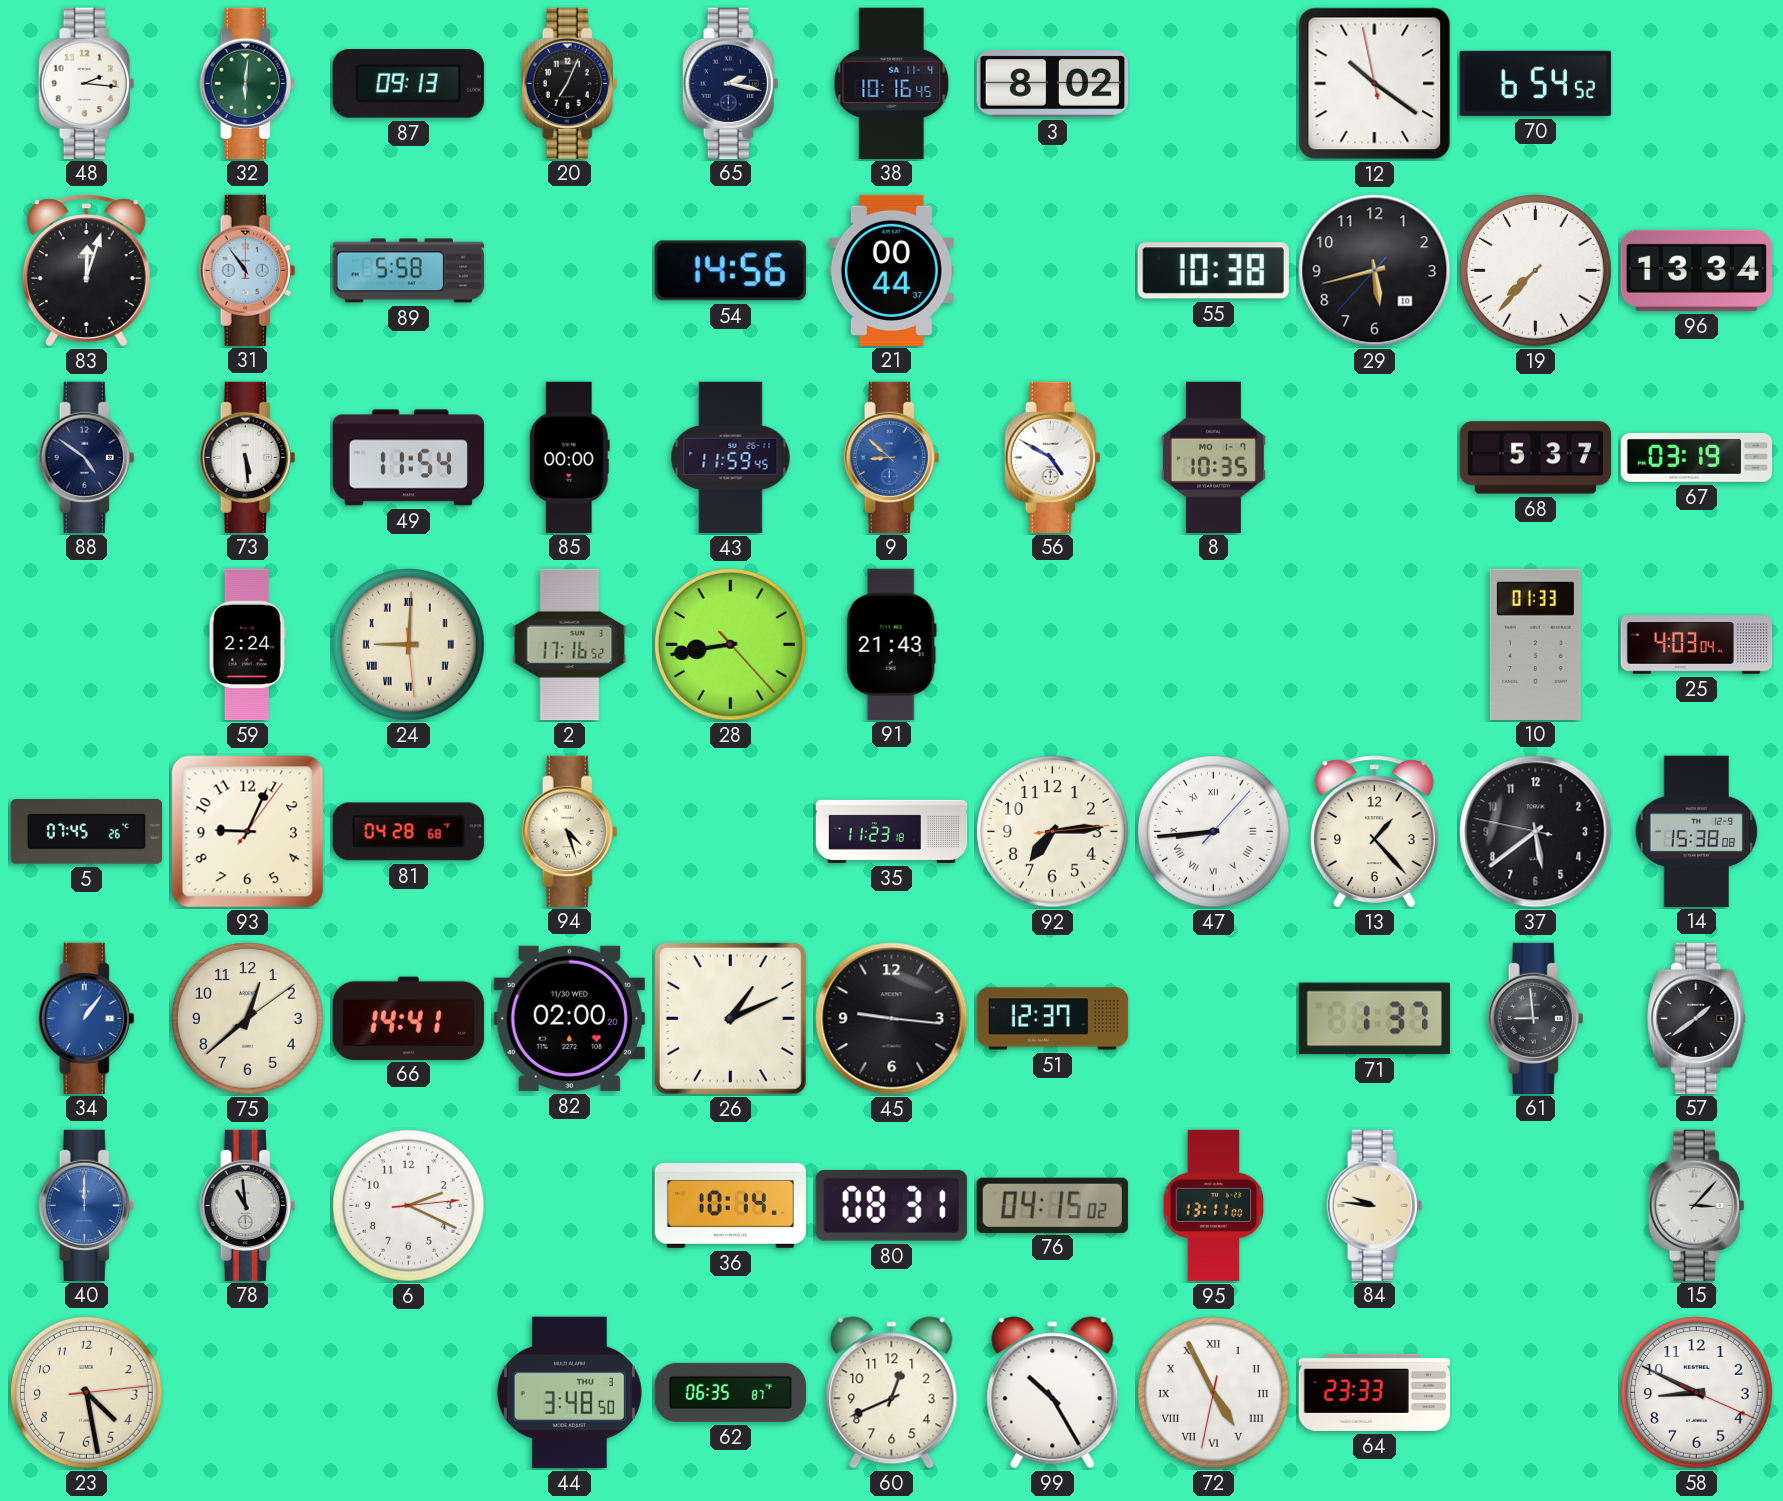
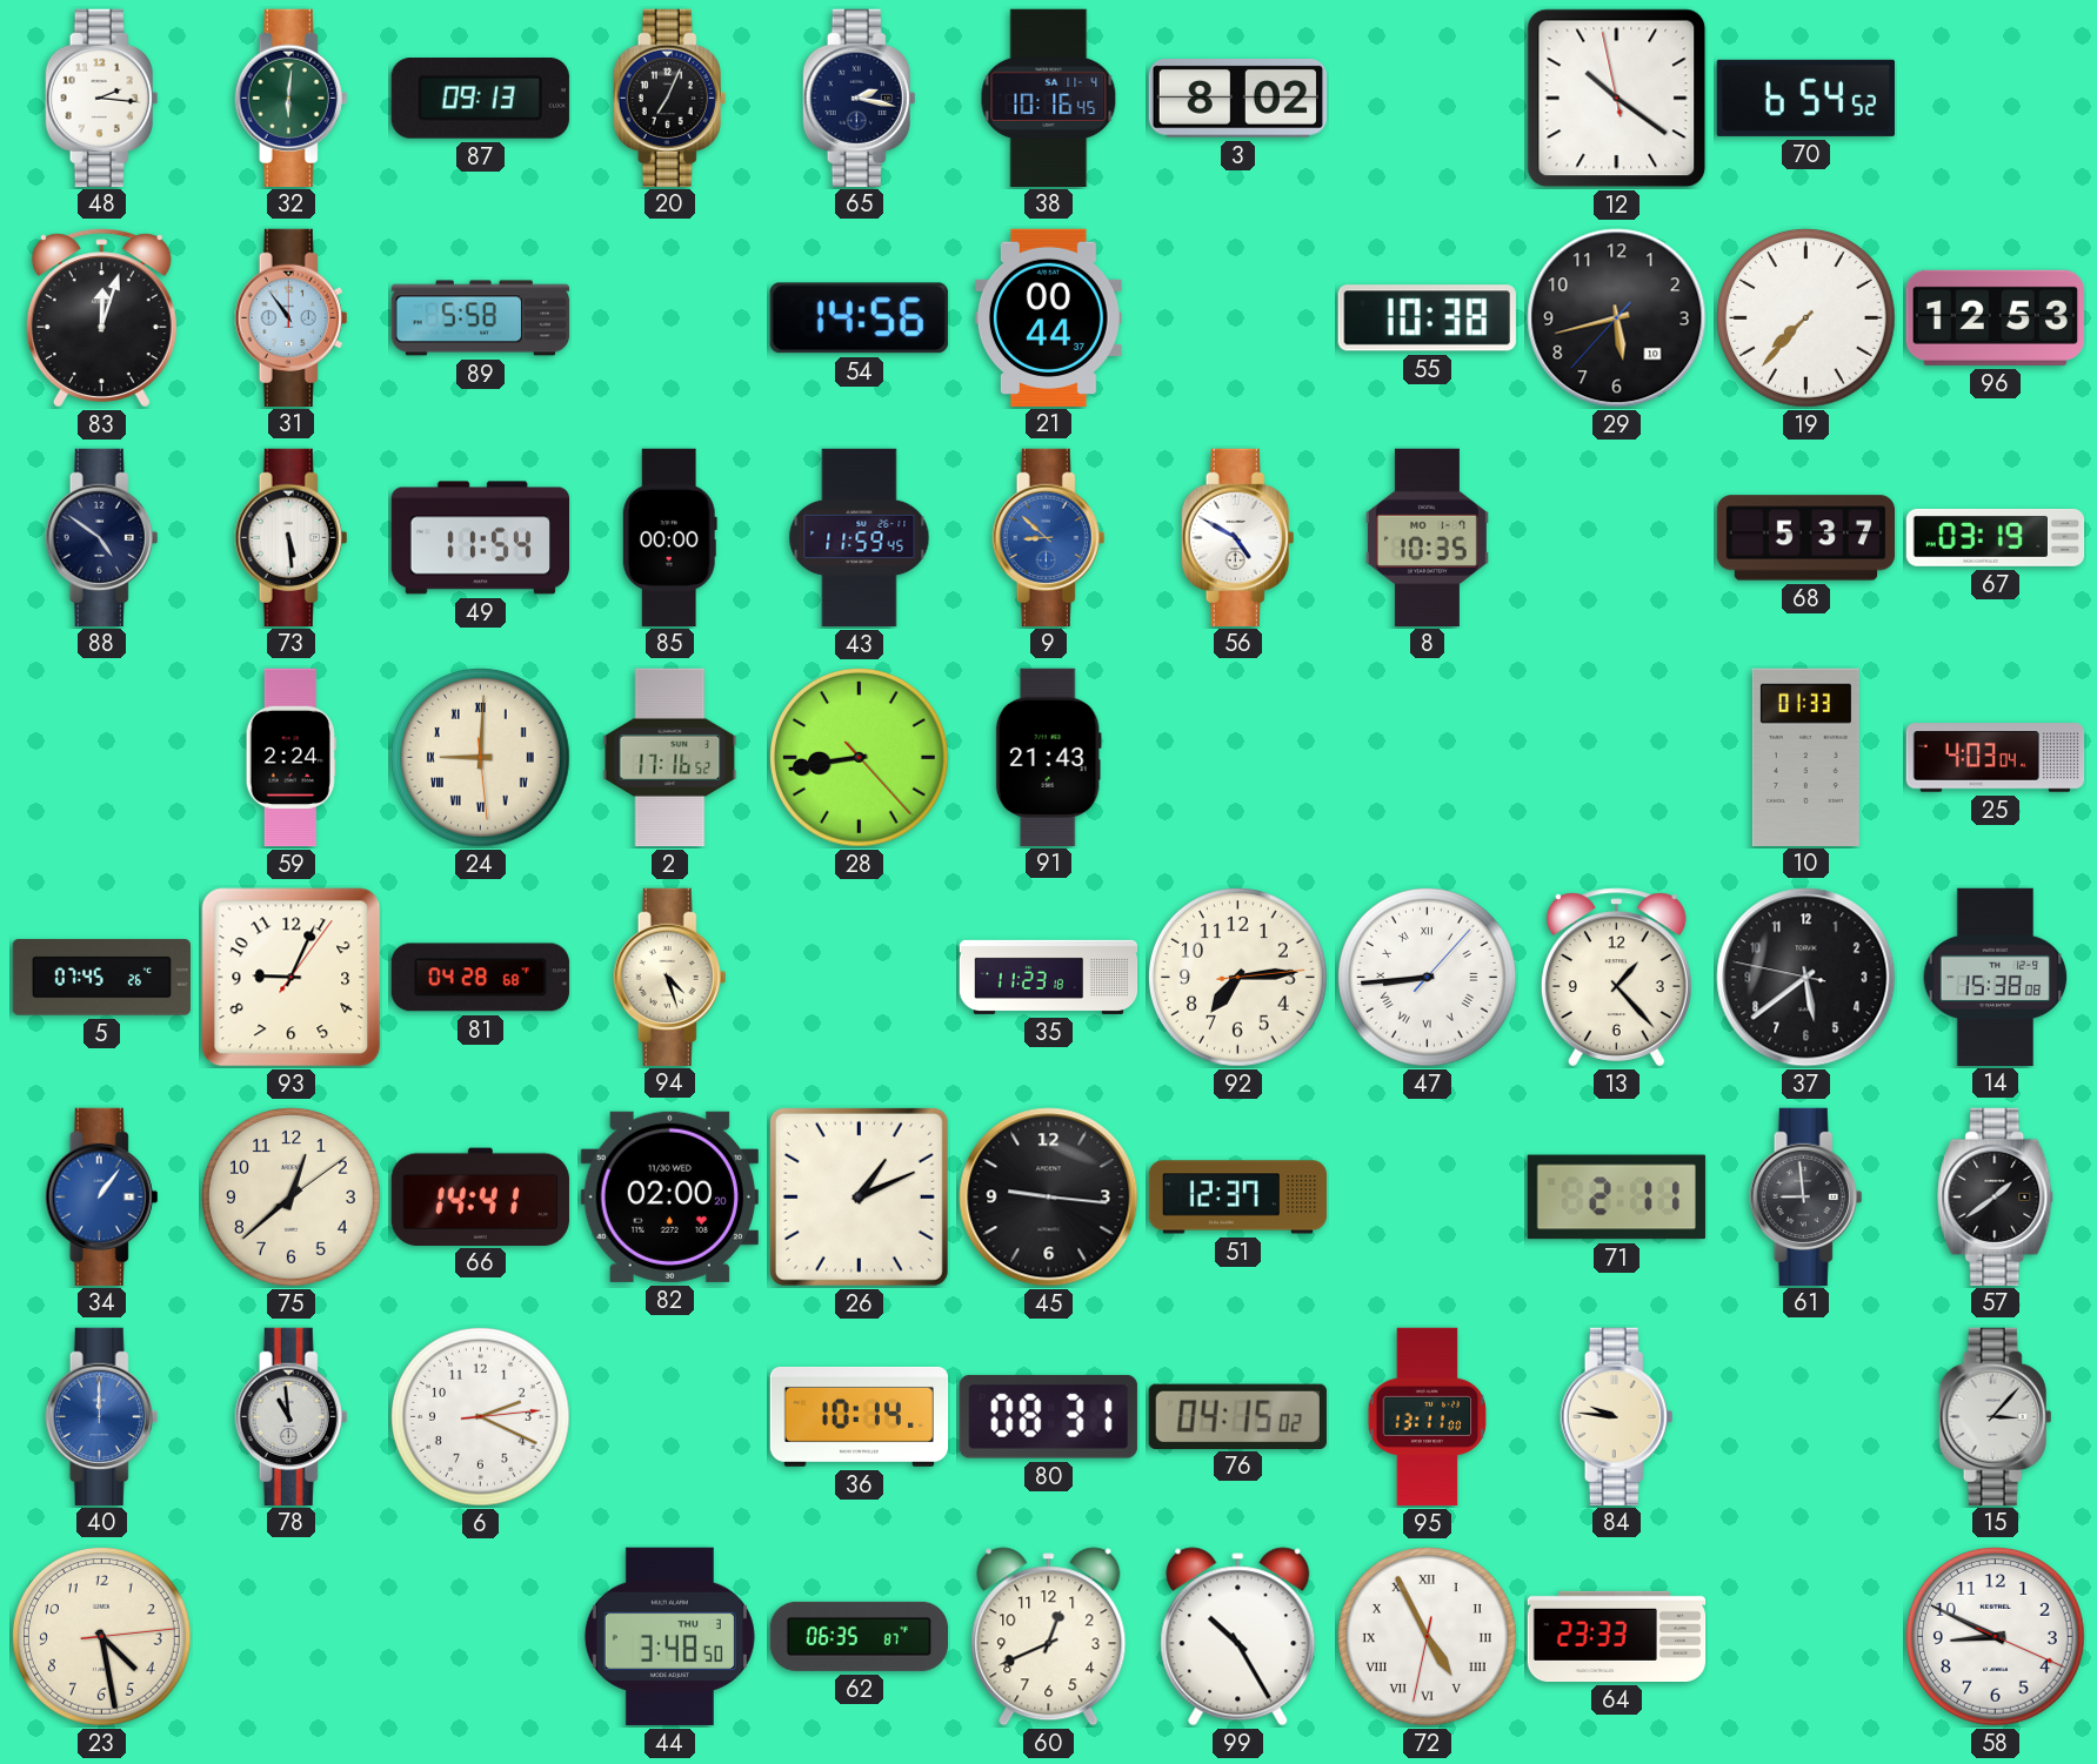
96: 13:34 -> 12:53
71: 1:37 -> 2:11
